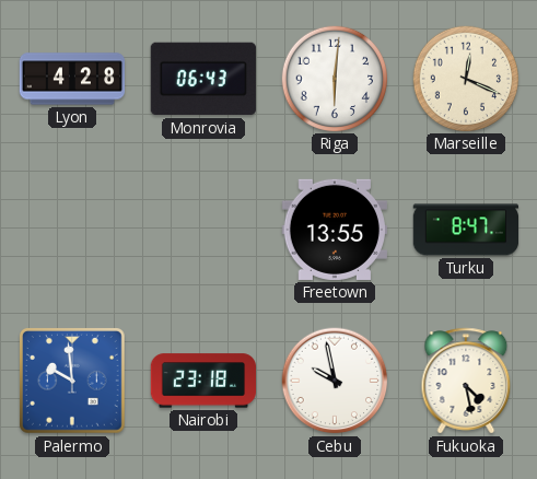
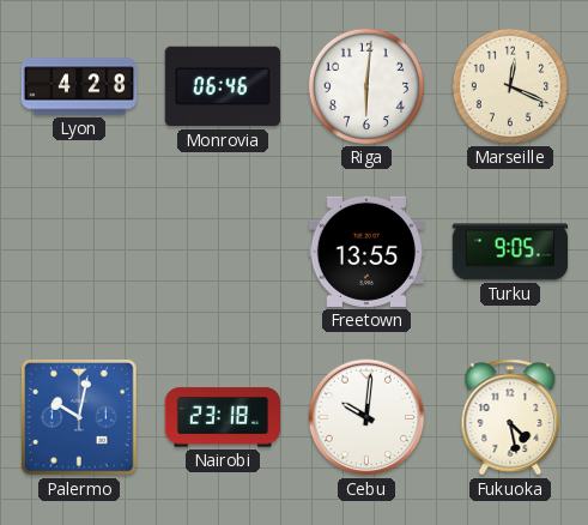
Monrovia: 06:43 -> 06:46
Turku: 8:47 -> 9:05
Palermo: 9:59 -> 10:02
Cebu: 9:58 -> 10:01
